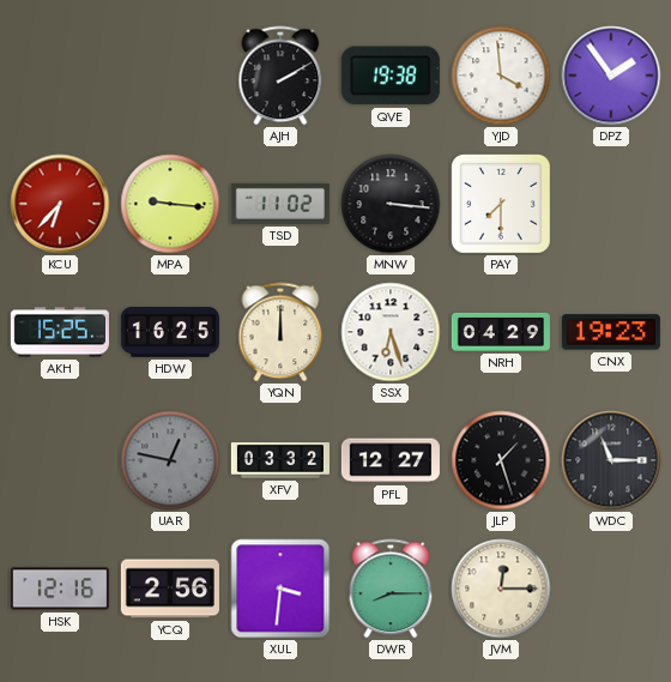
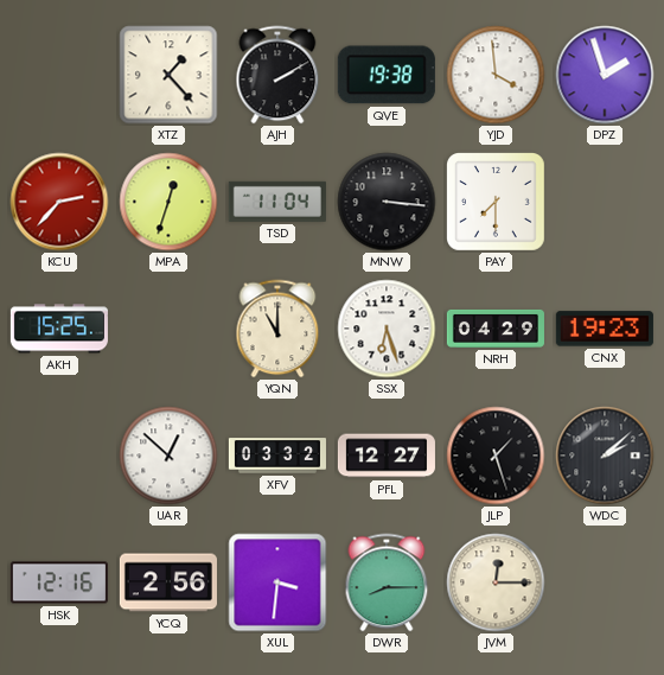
XTZ: none -> 1:23
DPZ: 1:54 -> 1:57
KCU: 6:37 -> 2:37
MPA: 9:16 -> 12:33
TSD: 11:02 -> 11:04
HDW: 16:25 -> none
YQN: 12:00 -> 11:00
UAR: 12:47 -> 12:52
UAR dial: grey -> white
WDC: 11:15 -> 2:08
